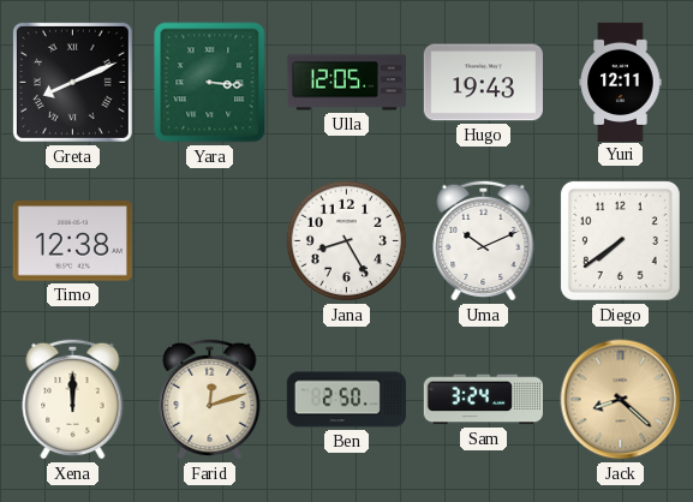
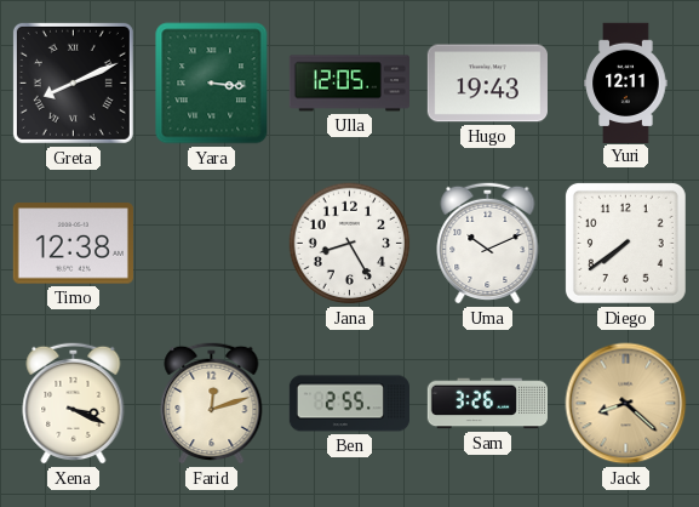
Xena: 12:00 -> 3:19
Ben: 2:50 -> 2:55
Sam: 3:24 -> 3:26
